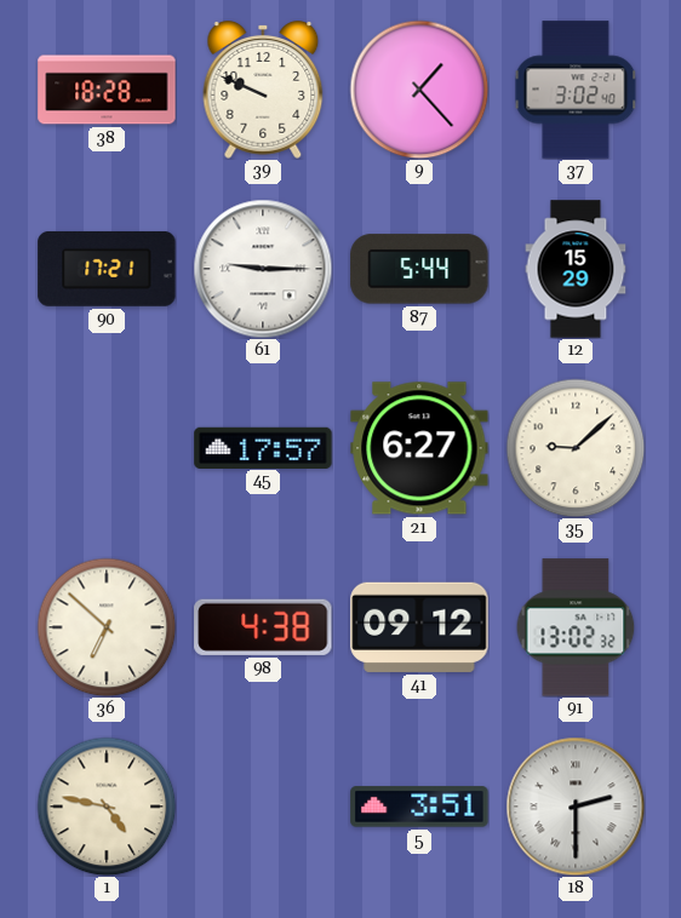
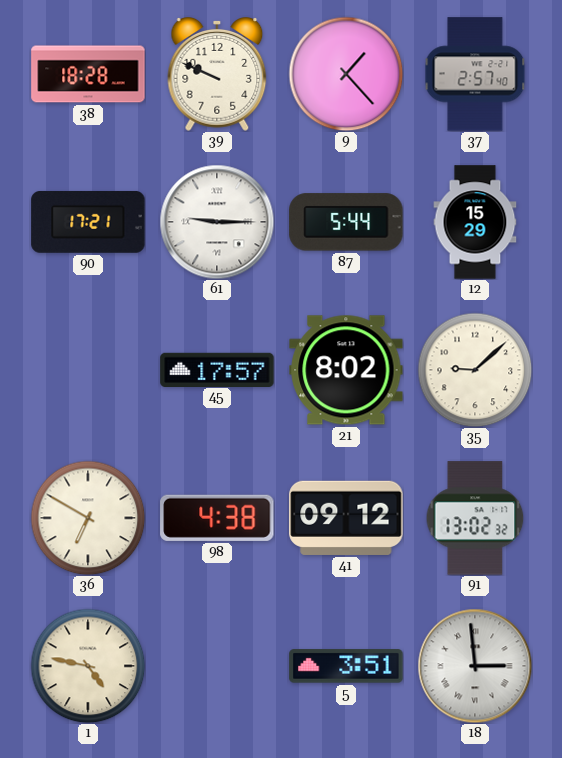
37: 3:02 -> 2:57
21: 6:27 -> 8:02
36: 6:52 -> 6:50
18: 2:30 -> 2:59
